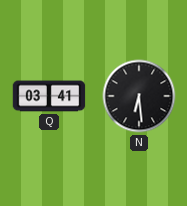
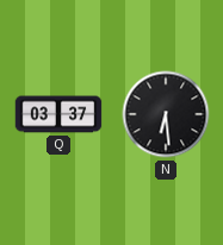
Q: 03:41 -> 03:37
